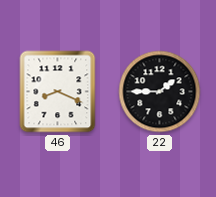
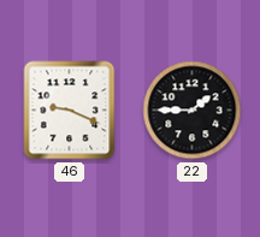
46: 8:19 -> 9:19
